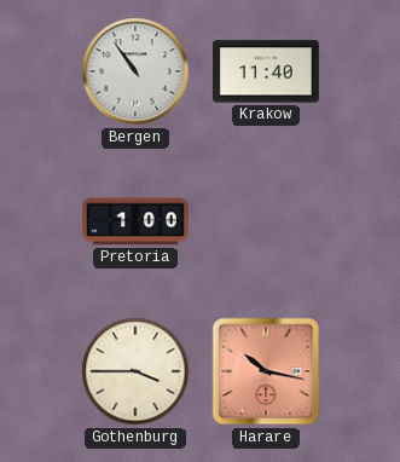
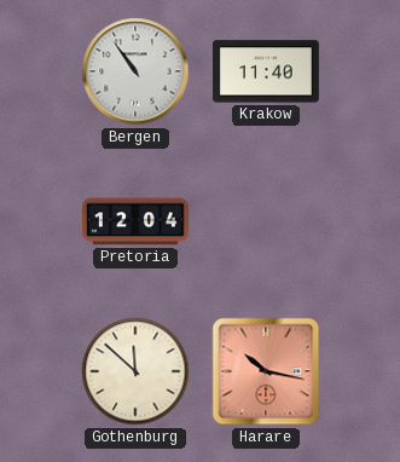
Pretoria: 1:00 -> 12:04
Gothenburg: 3:45 -> 11:52
